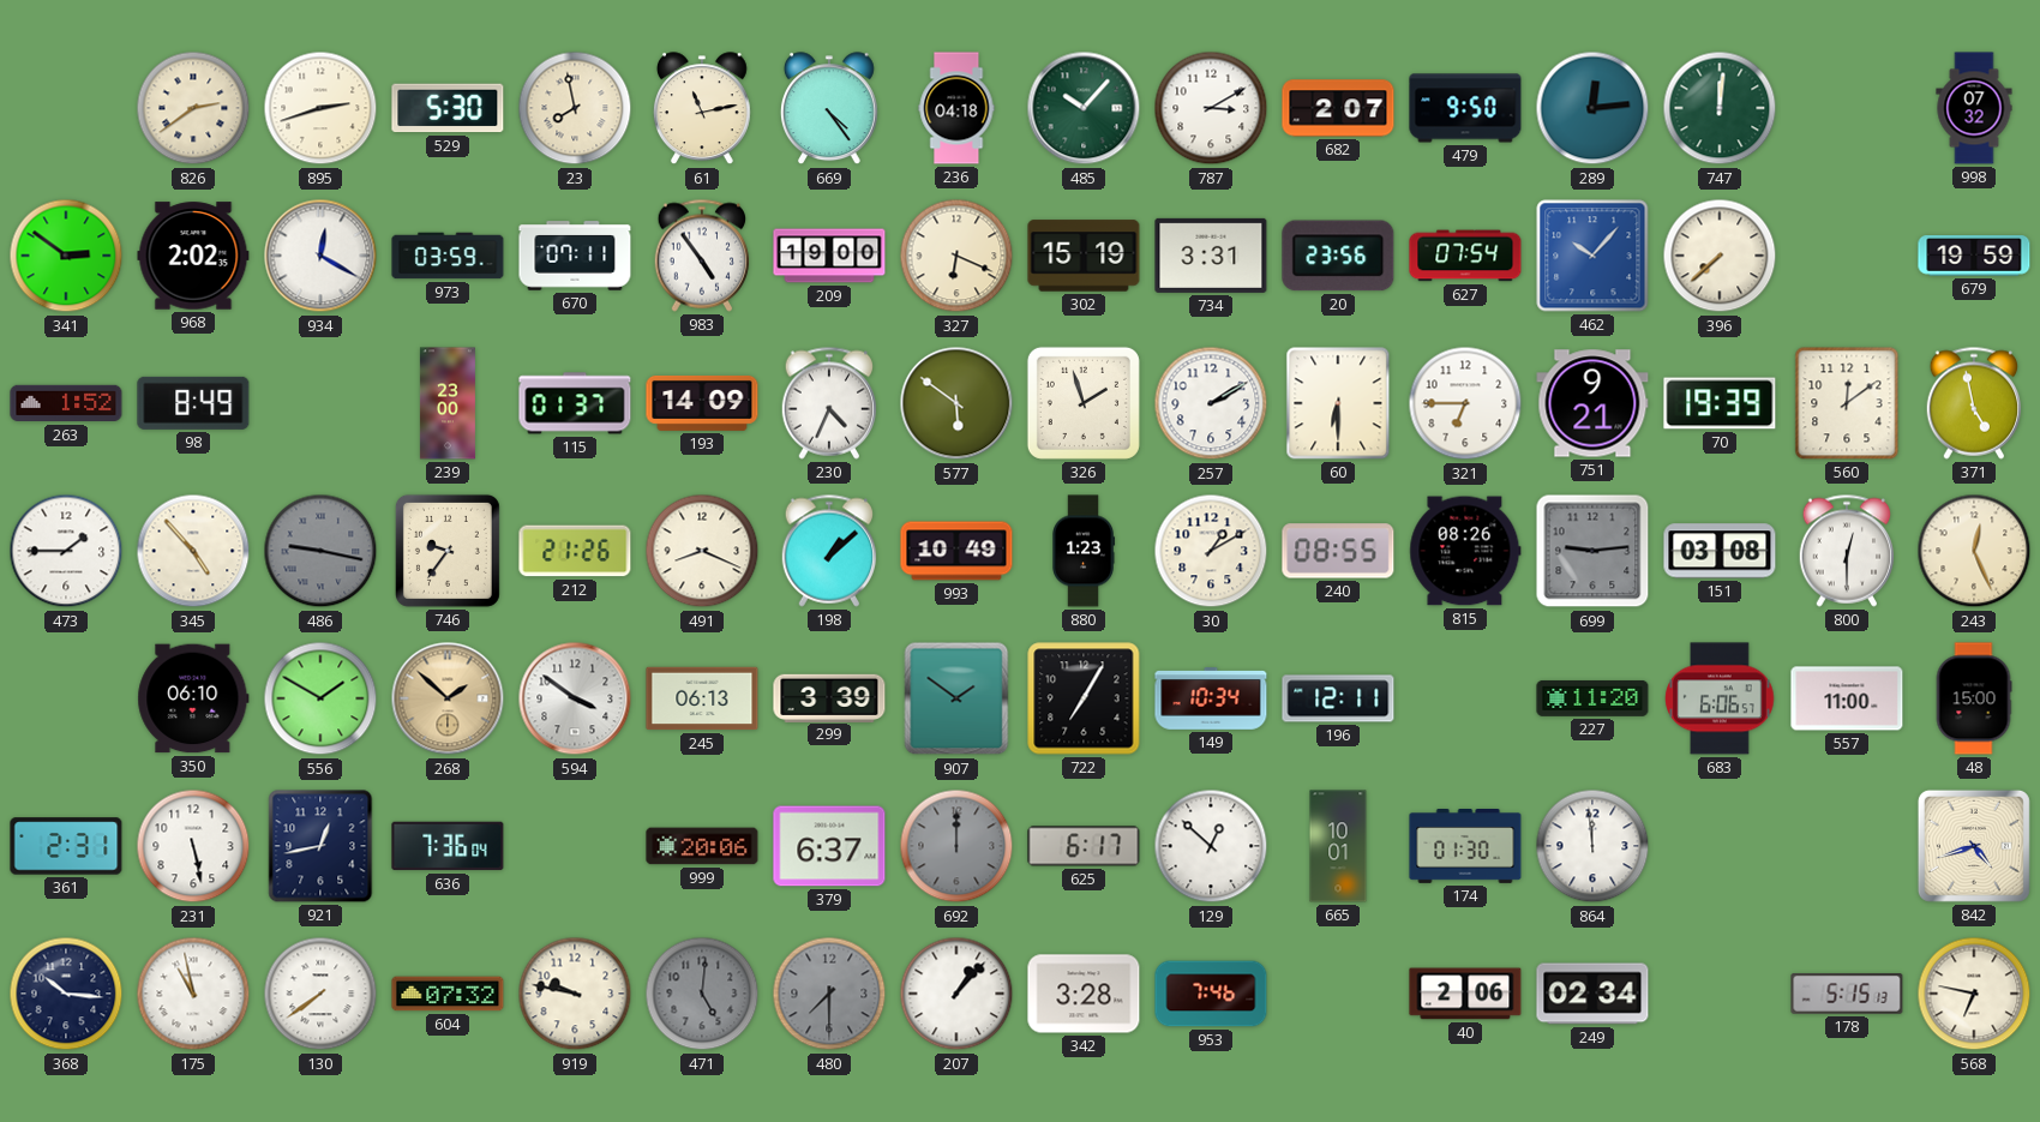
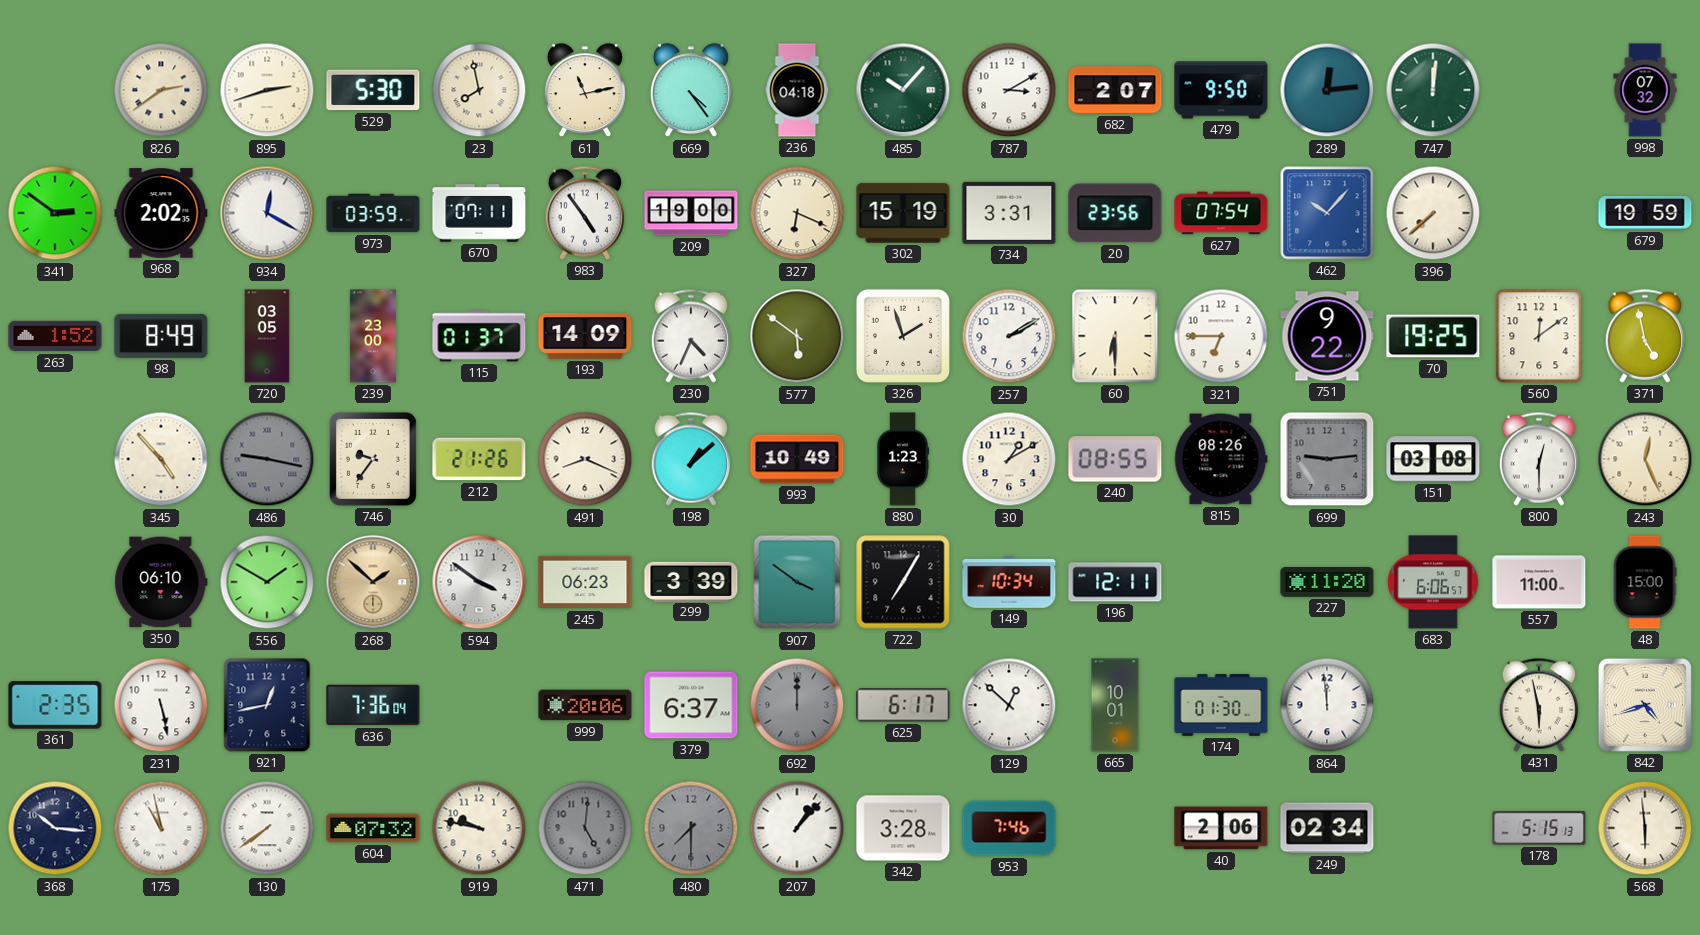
720: none -> 03:05
751: 9:21 -> 9:22
70: 19:39 -> 19:25
473: 1:45 -> none
245: 06:13 -> 06:23
907: 1:51 -> 3:51
361: 2:31 -> 2:35
431: none -> 5:58
568: 6:47 -> 5:59
